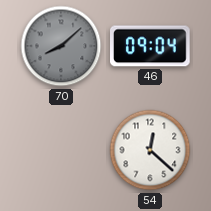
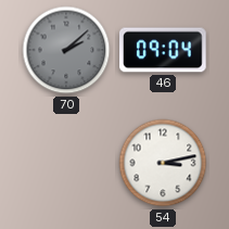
70: 8:08 -> 2:08
54: 12:22 -> 3:13
